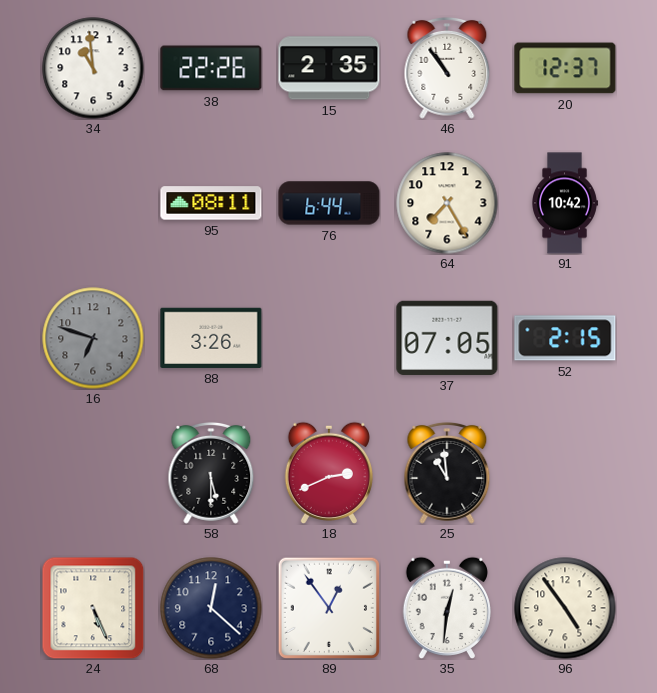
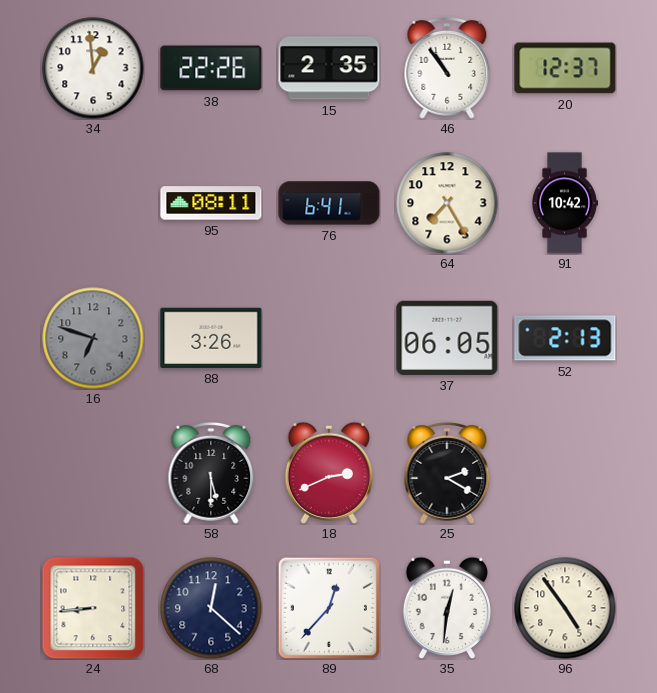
34: 10:59 -> 12:59
76: 6:44 -> 6:41
37: 07:05 -> 06:05
52: 2:15 -> 2:13
25: 10:59 -> 2:20
24: 5:26 -> 8:44
89: 12:54 -> 12:37
